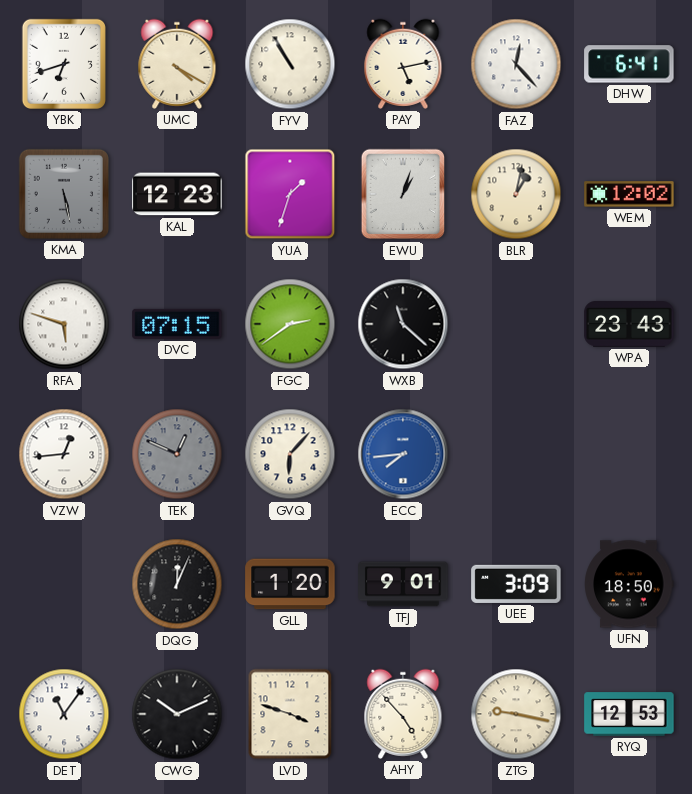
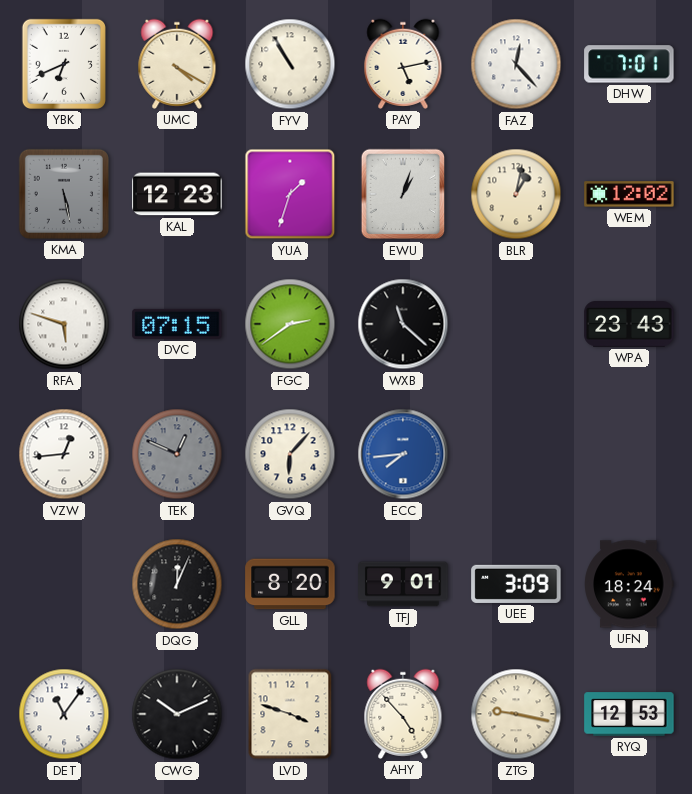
YBK: 6:42 -> 6:41
DHW: 6:41 -> 7:01
GLL: 1:20 -> 8:20
UFN: 18:50 -> 18:24
